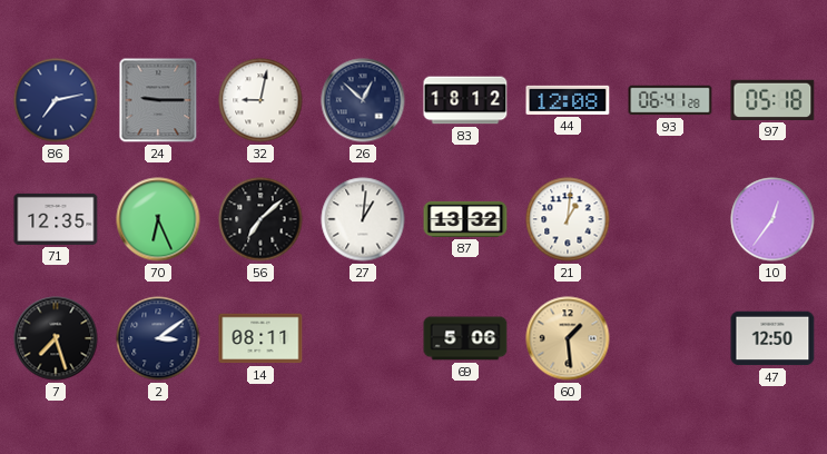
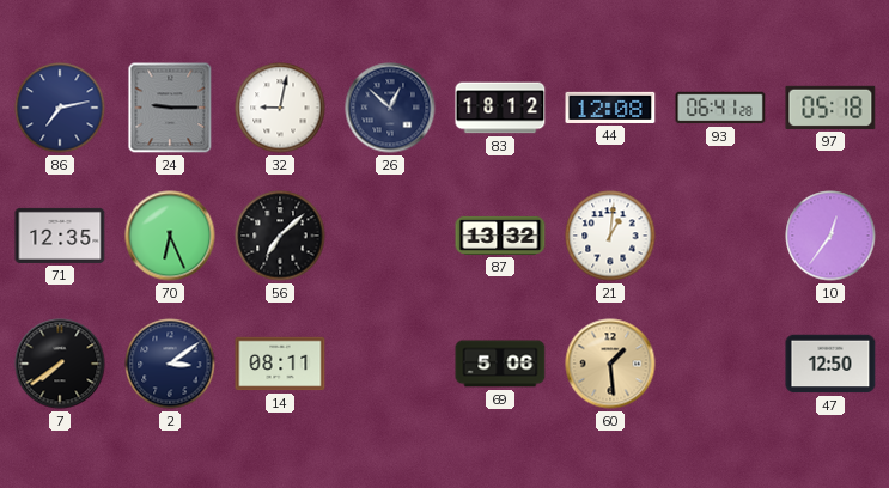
27: 1:01 -> none
7: 7:27 -> 7:39
